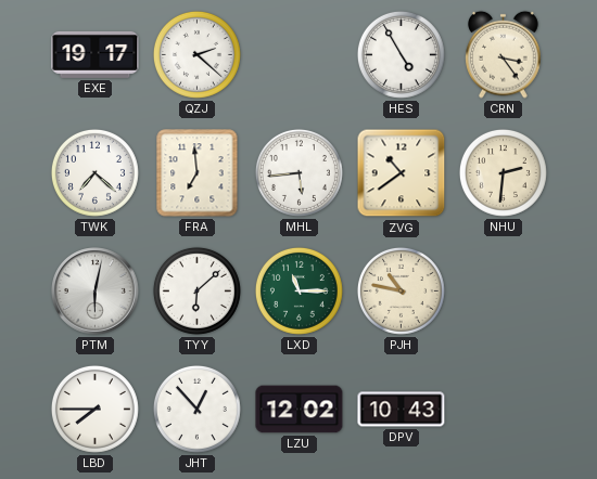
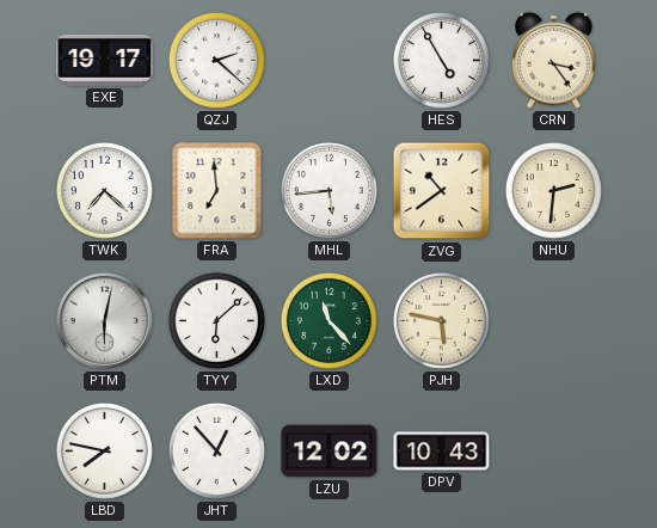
LXD: 11:15 -> 11:23
PJH: 10:47 -> 5:47
LBD: 7:45 -> 7:47
